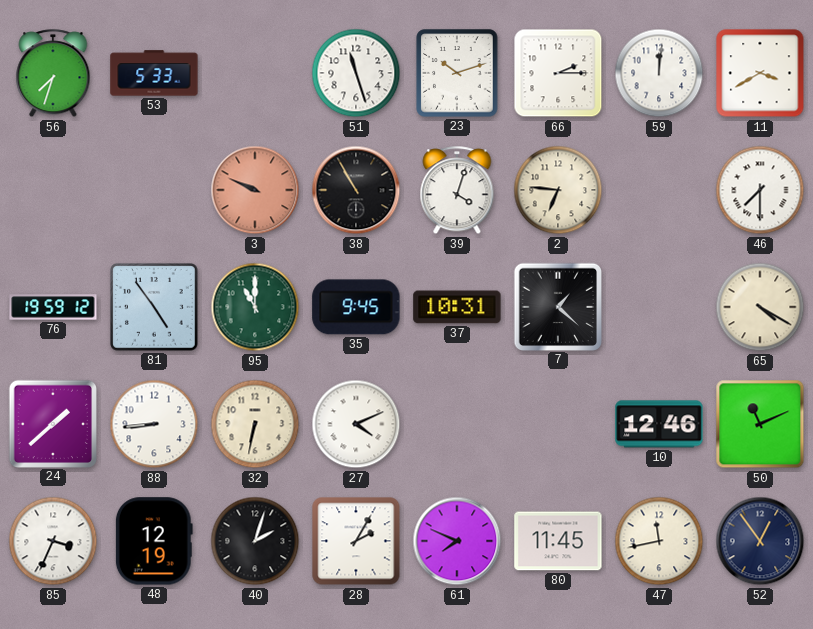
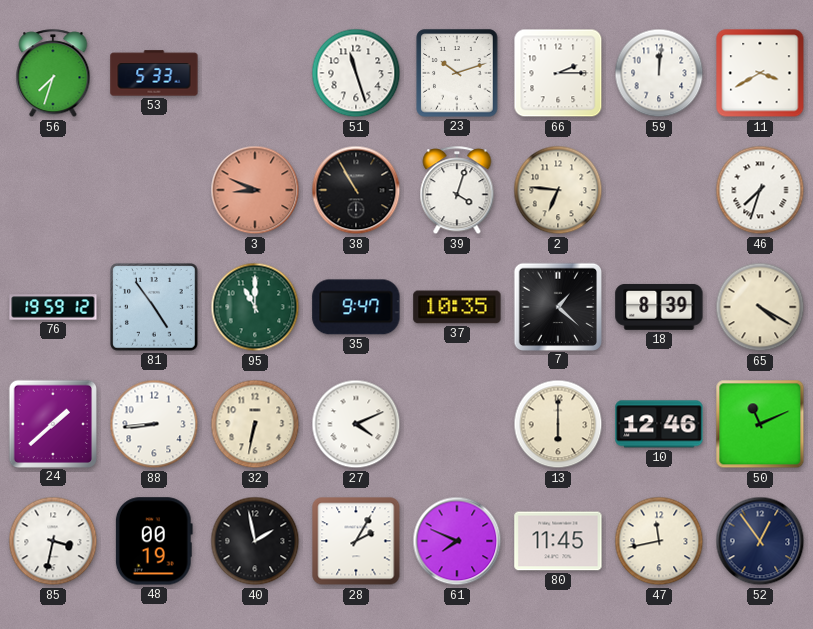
3: 9:49 -> 8:49
46: 7:30 -> 7:33
35: 9:45 -> 9:47
37: 10:31 -> 10:35
18: none -> 8:39
13: none -> 6:00
85: 3:34 -> 3:32
48: 12:19 -> 00:19
40: 2:03 -> 1:58
